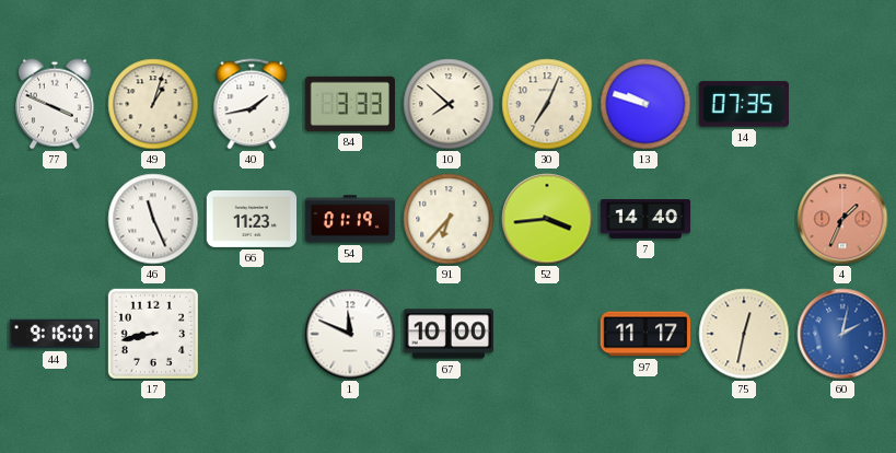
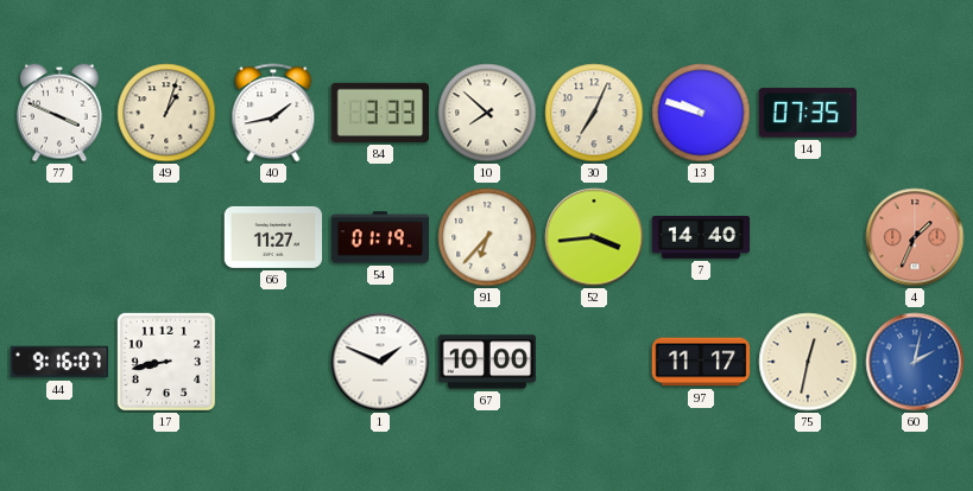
46: 11:26 -> none
66: 11:23 -> 11:27
1: 11:49 -> 1:49
